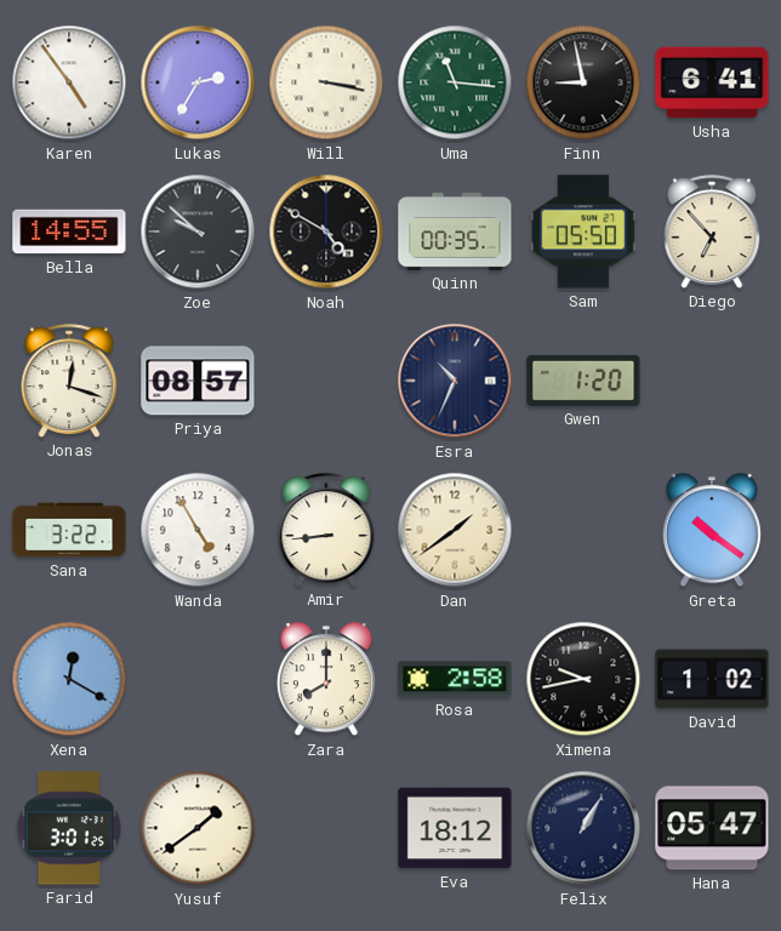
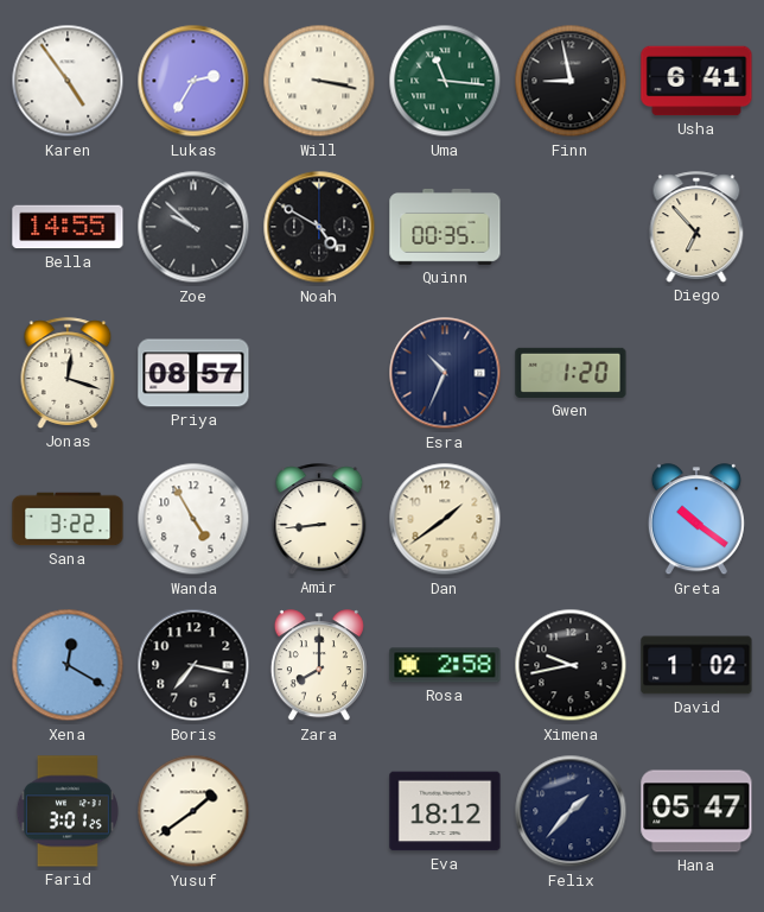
Sam: 05:50 -> none
Boris: none -> 7:17
Felix: 1:05 -> 1:37
